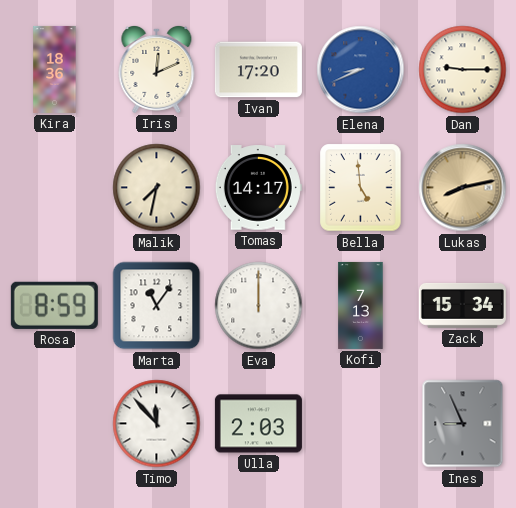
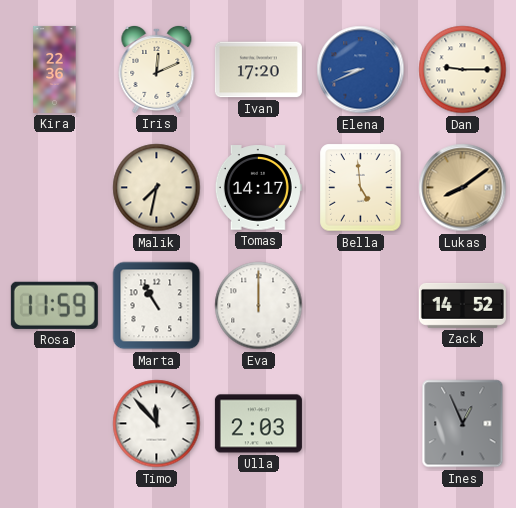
Kira: 18:36 -> 22:36
Lukas: 8:13 -> 8:09
Rosa: 8:59 -> 11:59
Marta: 11:06 -> 10:55
Kofi: 7:13 -> none
Zack: 15:34 -> 14:52
Ines: 8:56 -> 12:56
